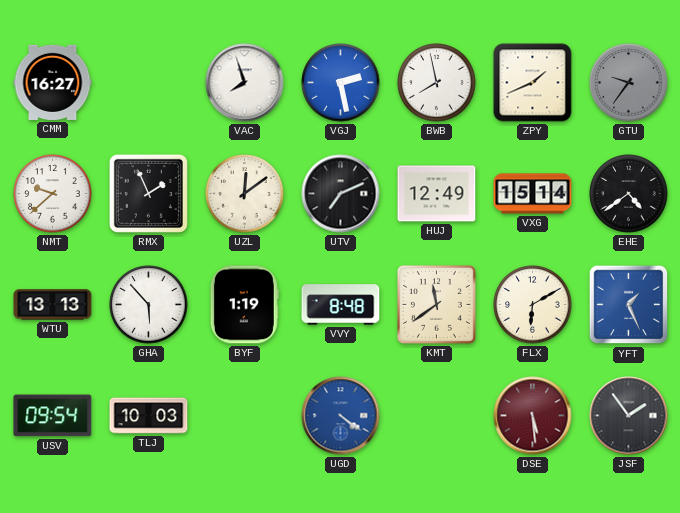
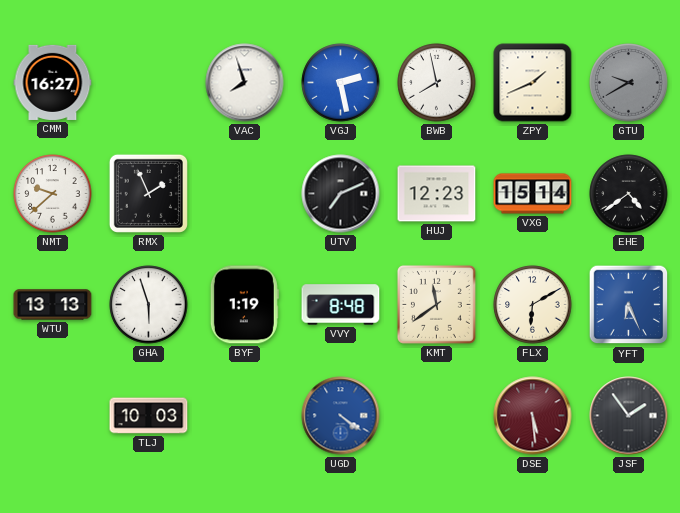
GTU: 9:36 -> 9:40
UZL: 12:09 -> none
HUJ: 12:49 -> 12:23
GHA: 5:53 -> 5:57
YFT: 1:26 -> 6:26
USV: 09:54 -> none
